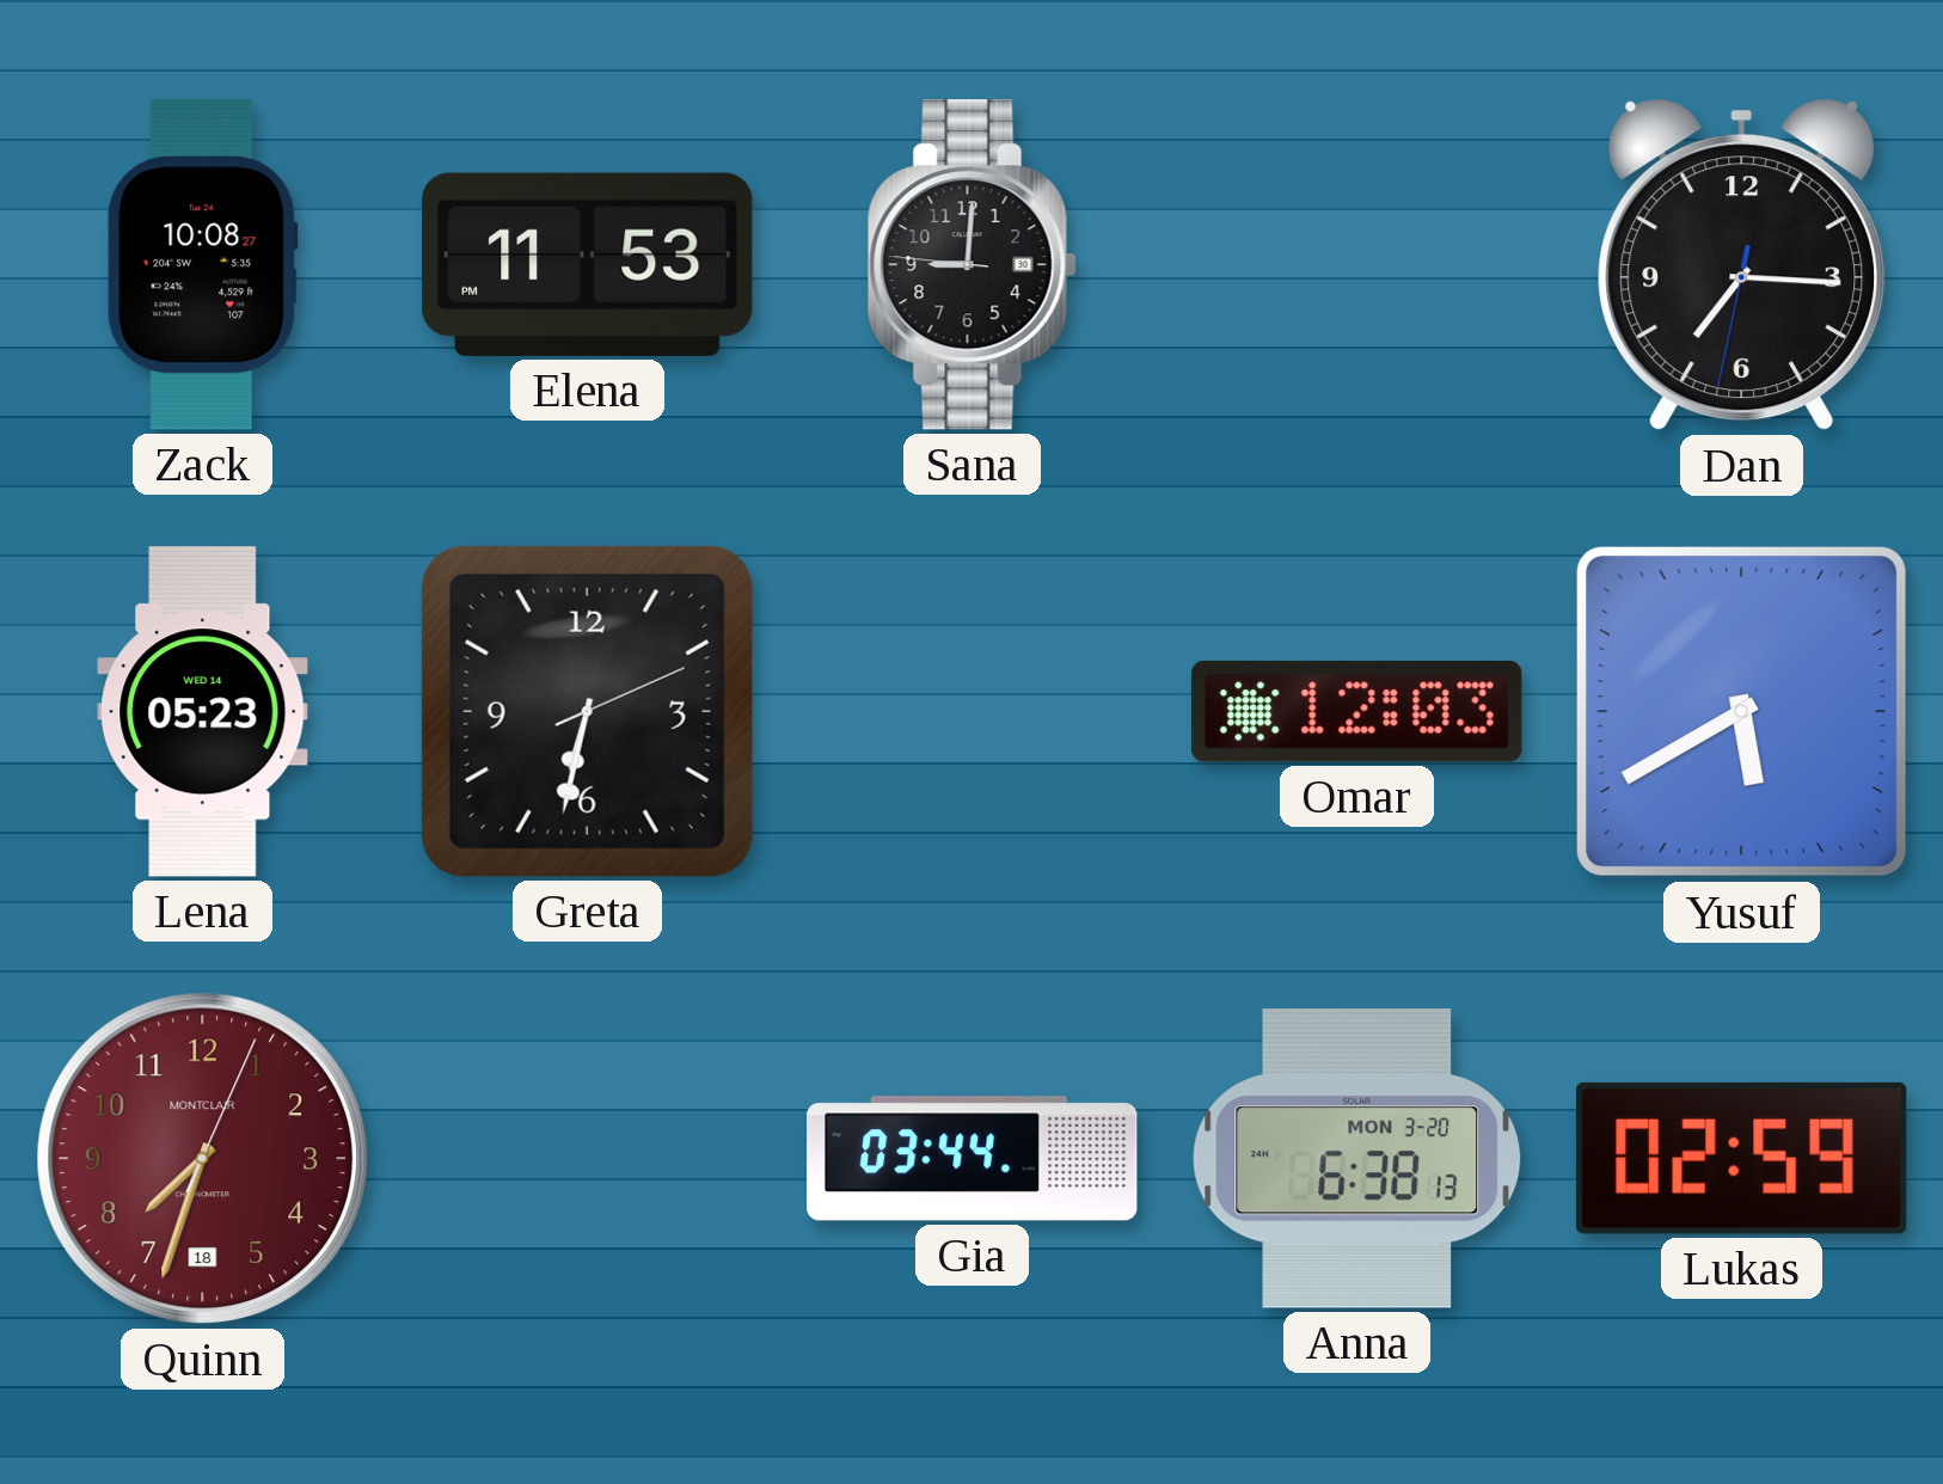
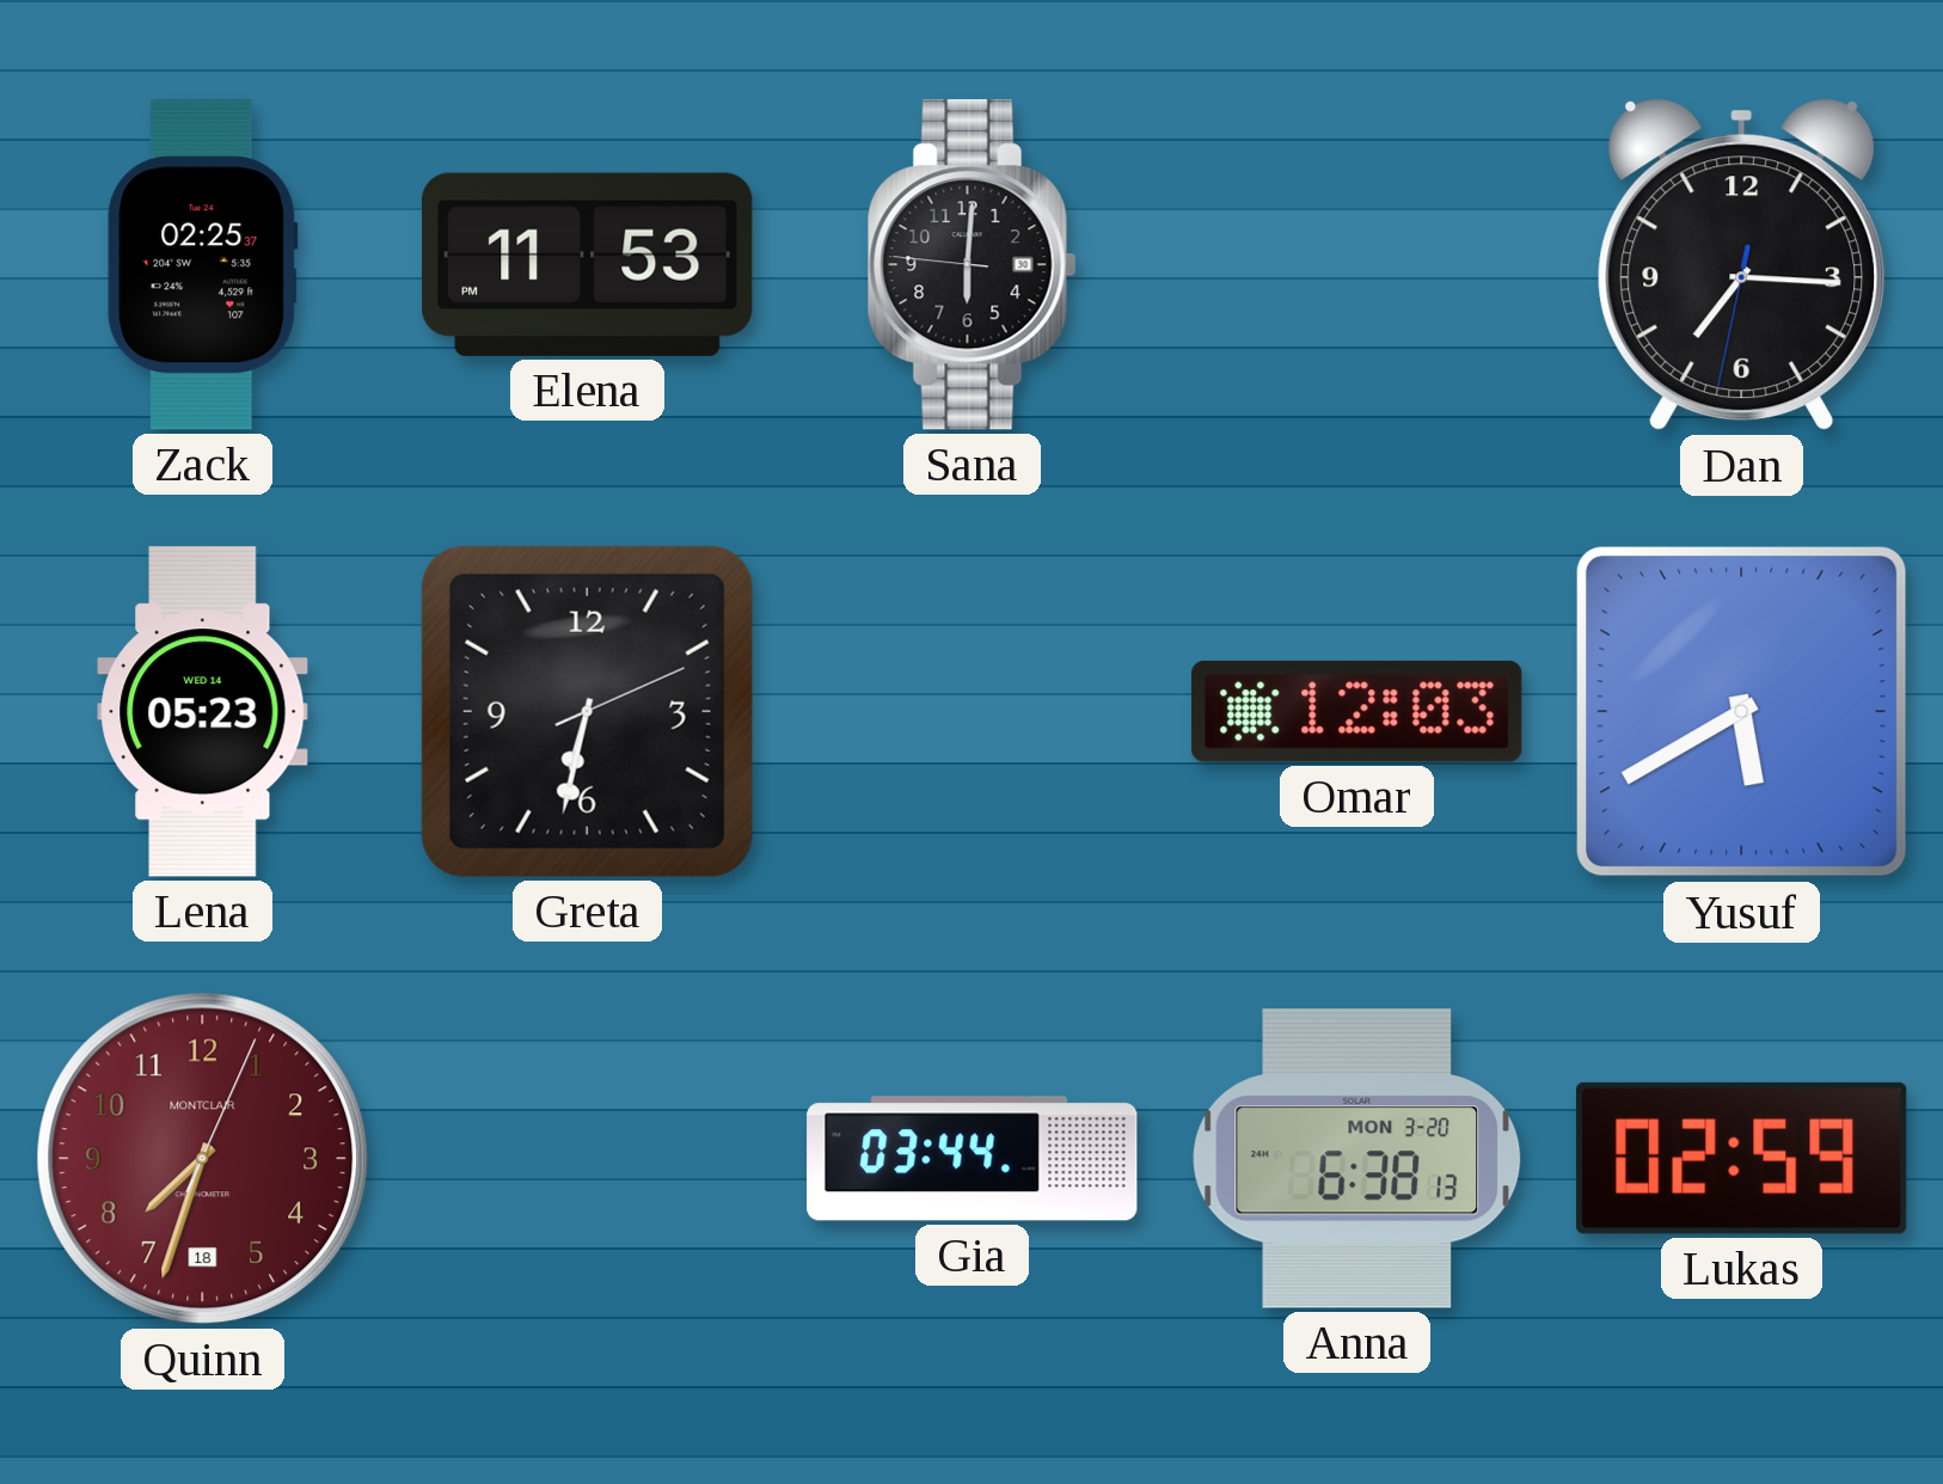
Zack: 10:08 -> 02:25
Sana: 9:00 -> 6:00
